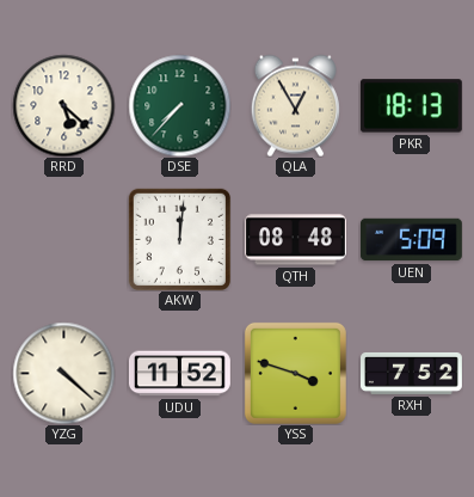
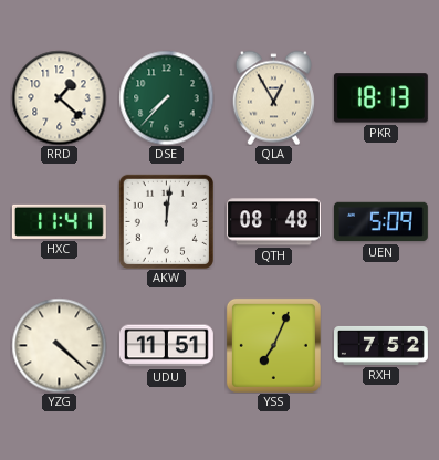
RRD: 5:22 -> 1:22
HXC: none -> 11:41
UDU: 11:52 -> 11:51
YSS: 3:48 -> 7:04
